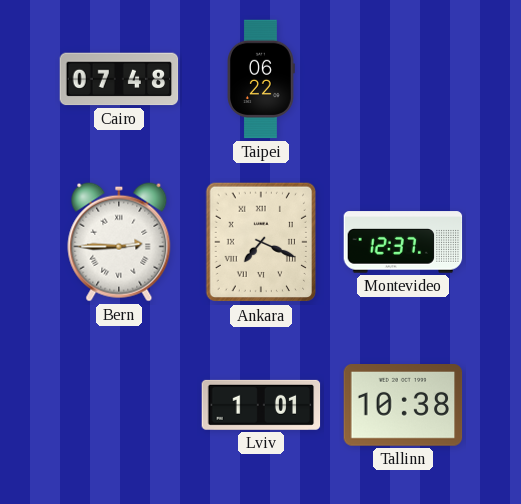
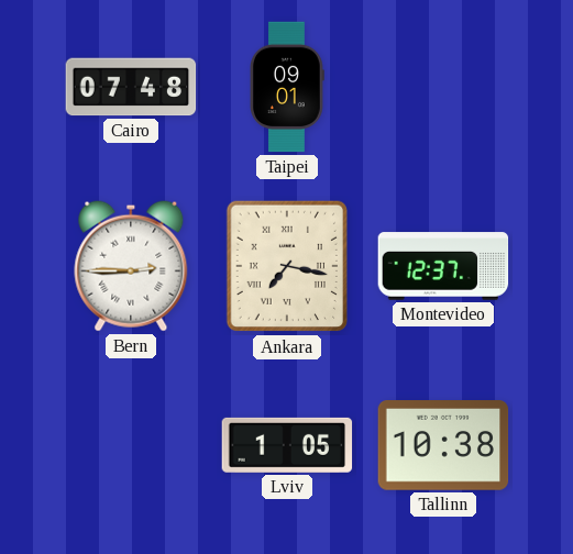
Taipei: 06:22 -> 09:01
Ankara: 7:19 -> 7:17
Lviv: 1:01 -> 1:05
